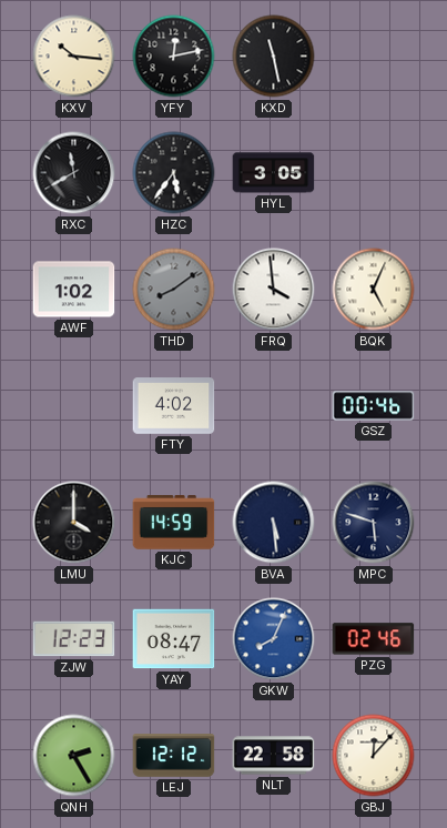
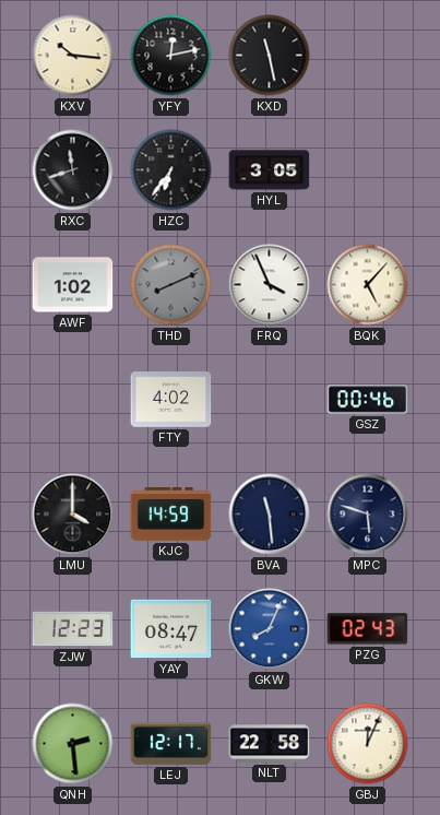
RXC: 11:40 -> 11:42
HZC: 5:36 -> 6:36
THD: 8:09 -> 8:11
FRQ: 3:59 -> 3:56
BQK: 5:04 -> 5:07
BVA: 5:29 -> 11:29
PZG: 02:46 -> 02:43
QNH: 2:25 -> 2:29
LEJ: 12:12 -> 12:17
GBJ: 12:07 -> 12:04
